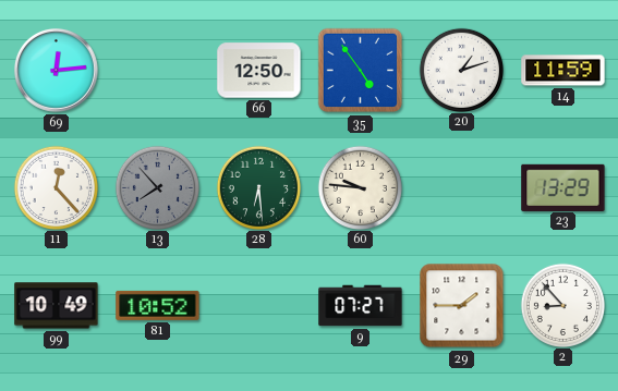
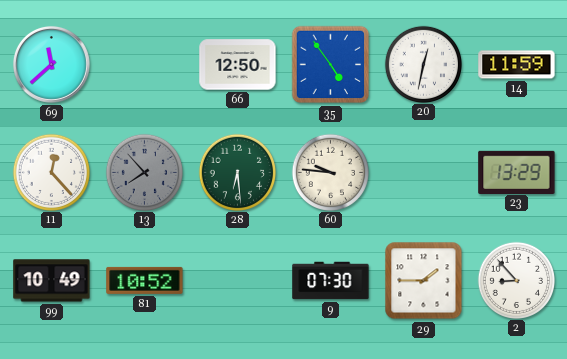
69: 12:14 -> 11:38
20: 1:12 -> 12:32
9: 07:27 -> 07:30
